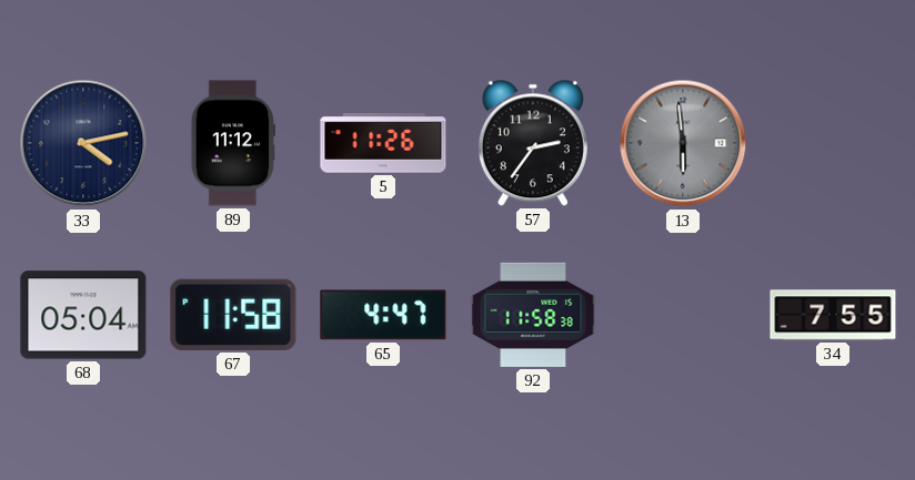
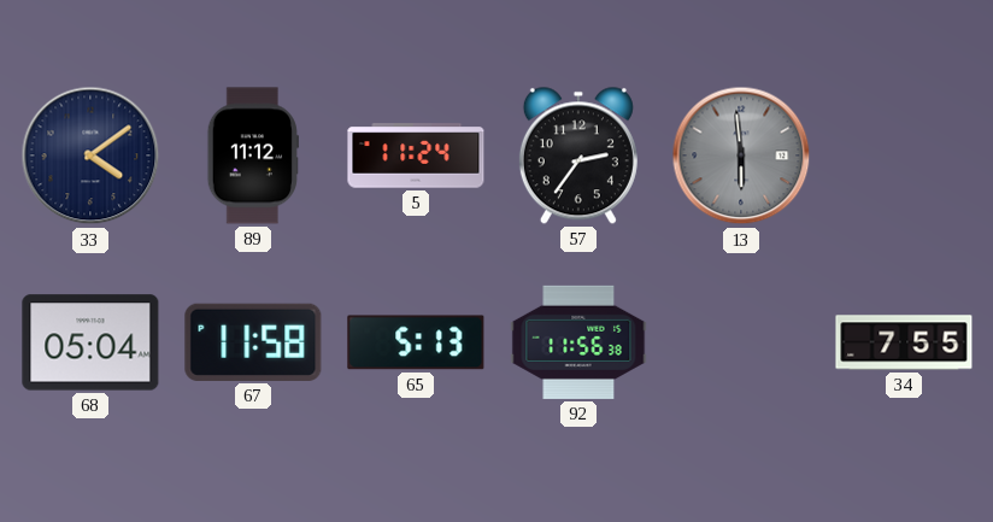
33: 4:13 -> 4:09
5: 11:26 -> 11:24
65: 4:47 -> 5:13
92: 11:58 -> 11:56
